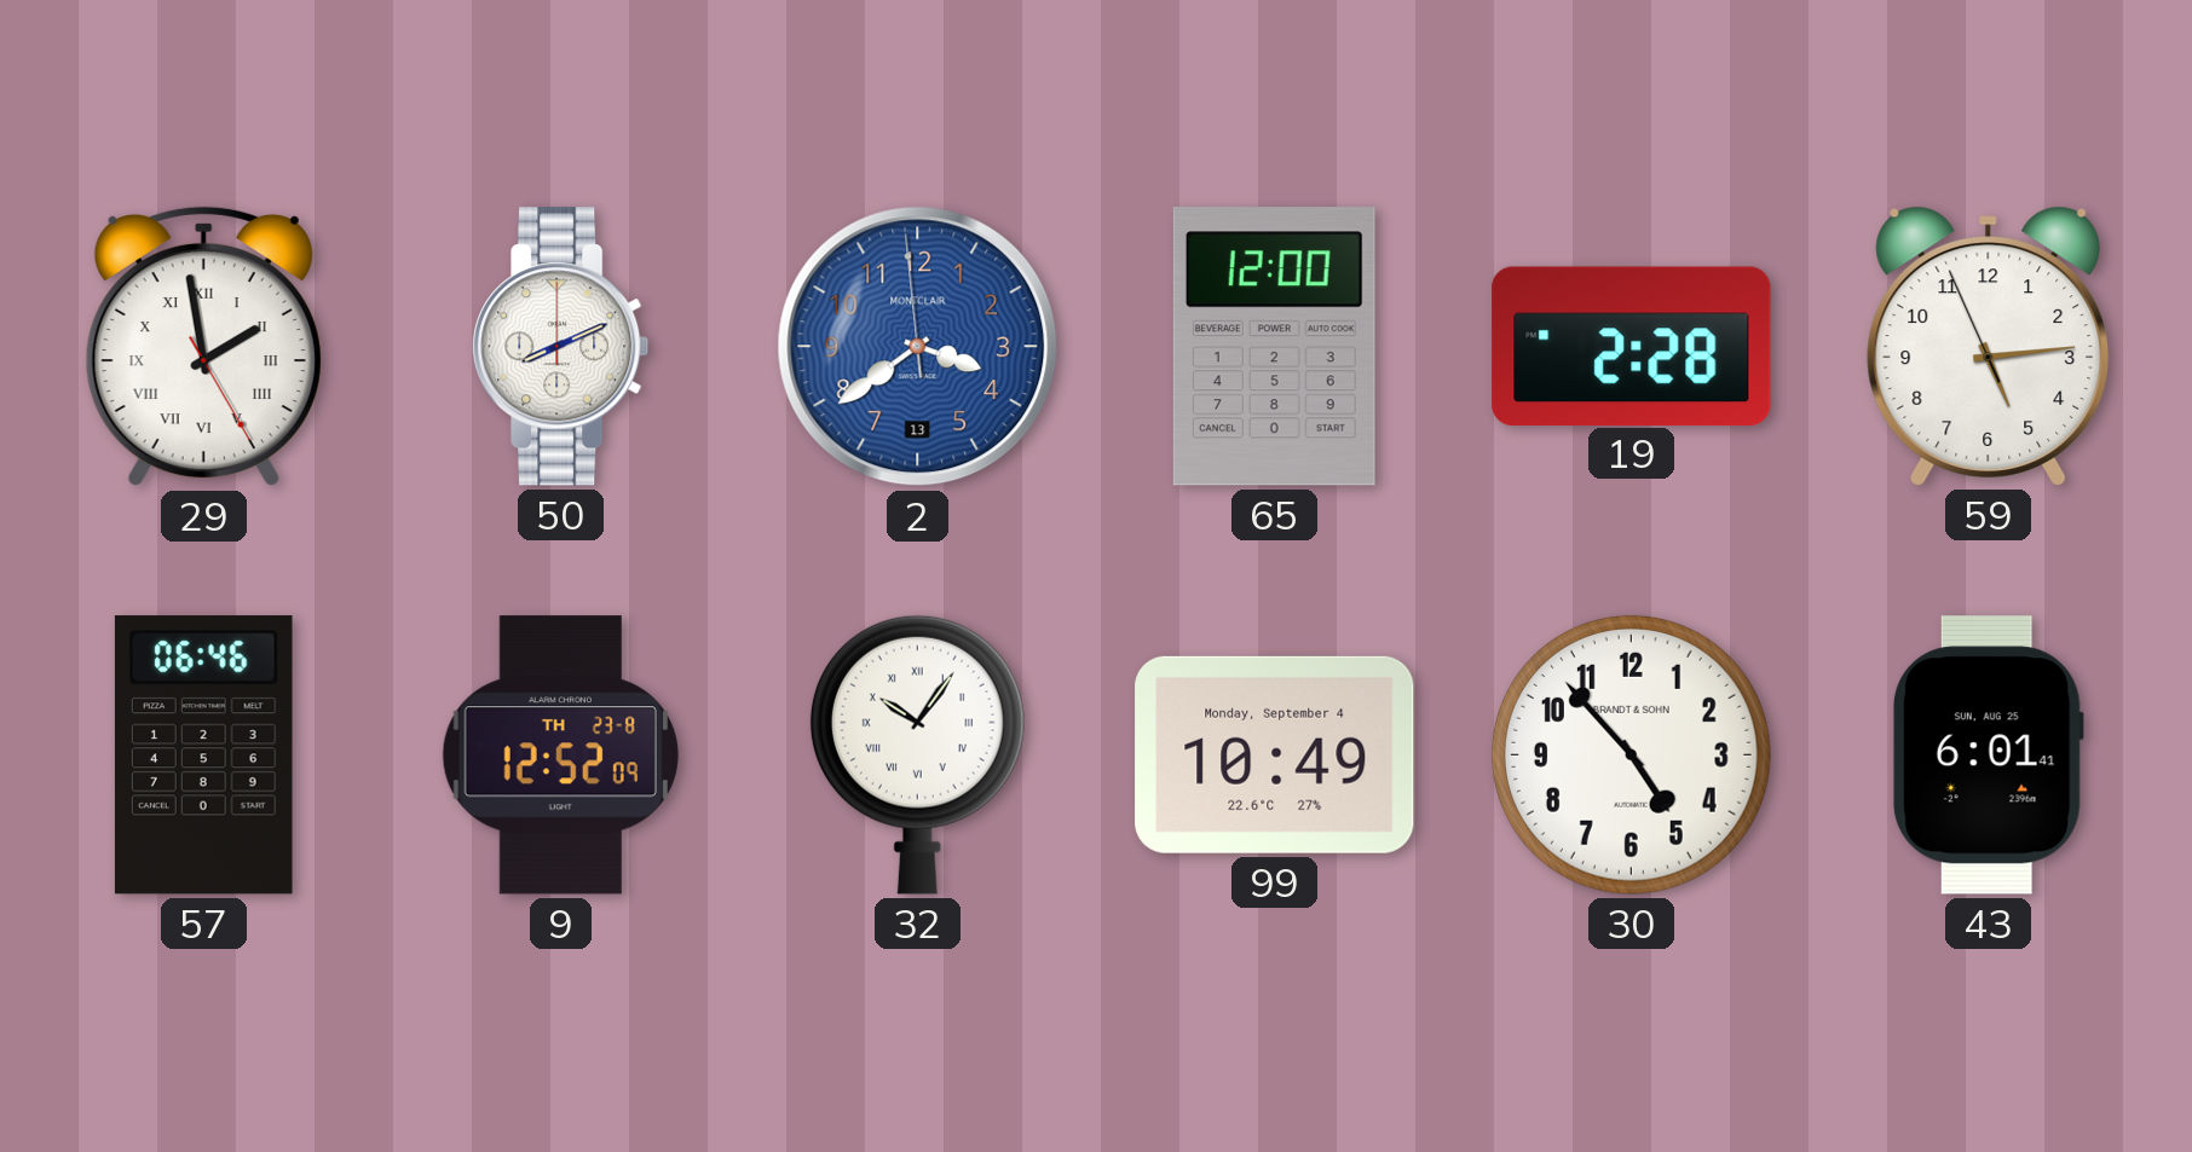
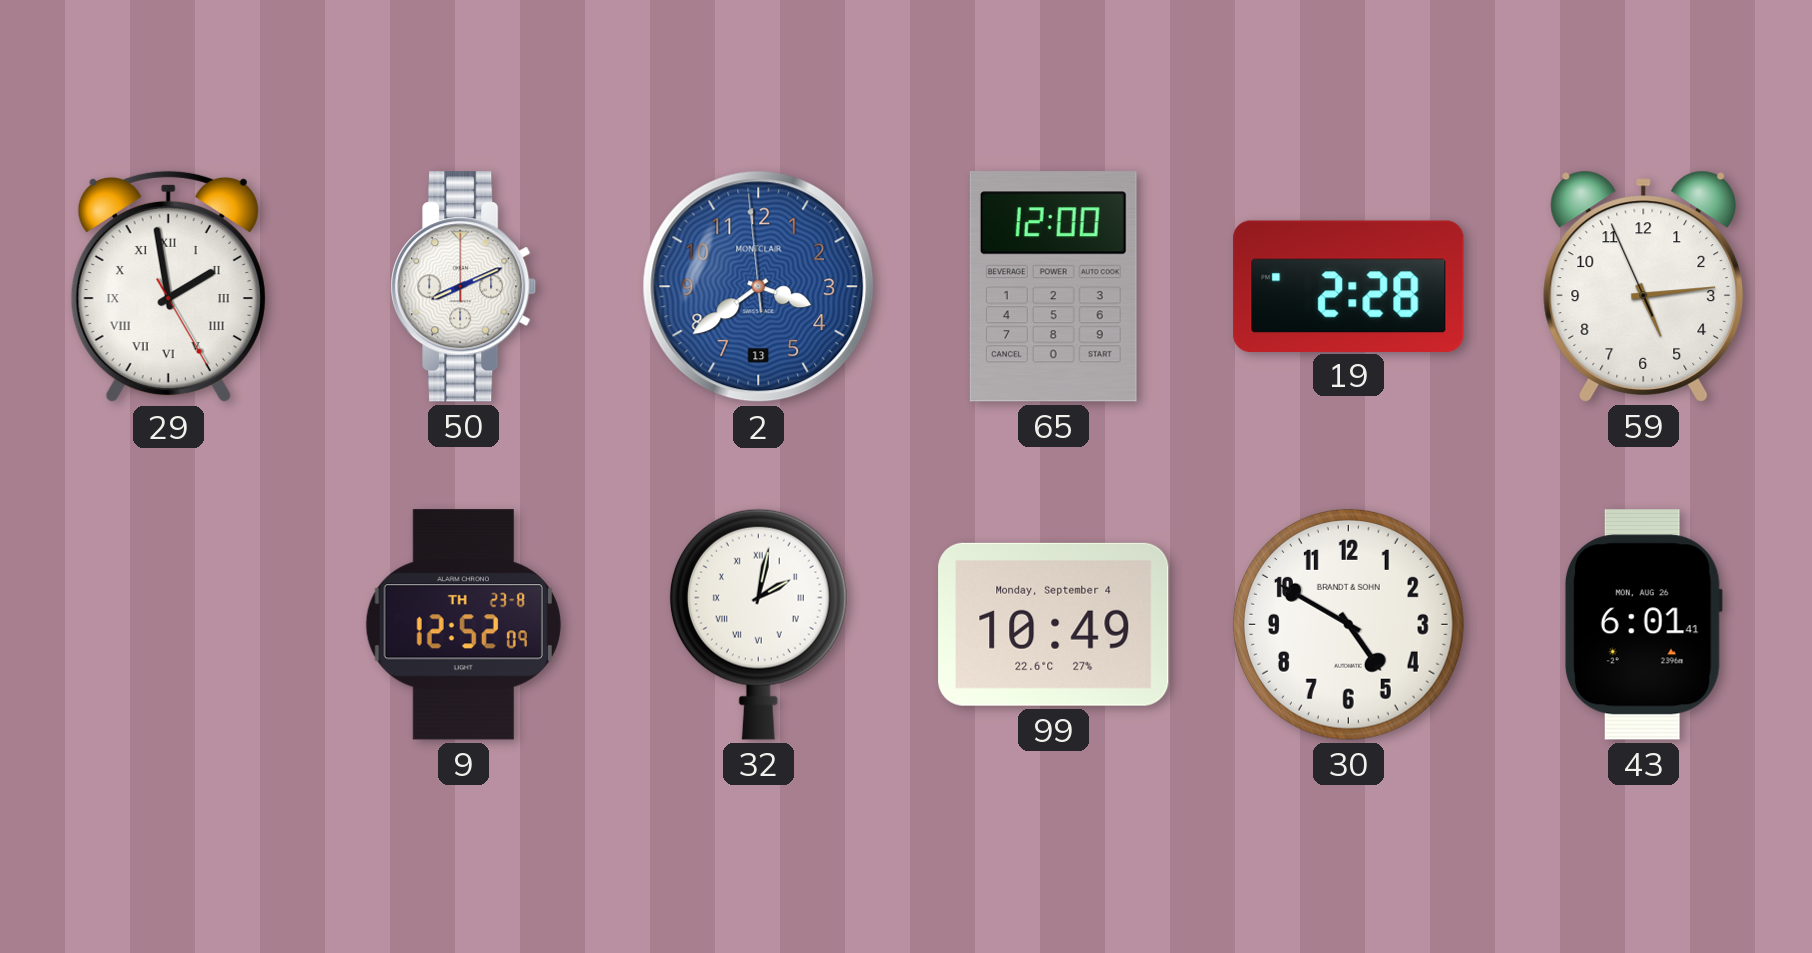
57: 06:46 -> none
32: 10:06 -> 2:02
30: 4:53 -> 4:50
43 date: SUN, AUG 25 -> MON, AUG 26
